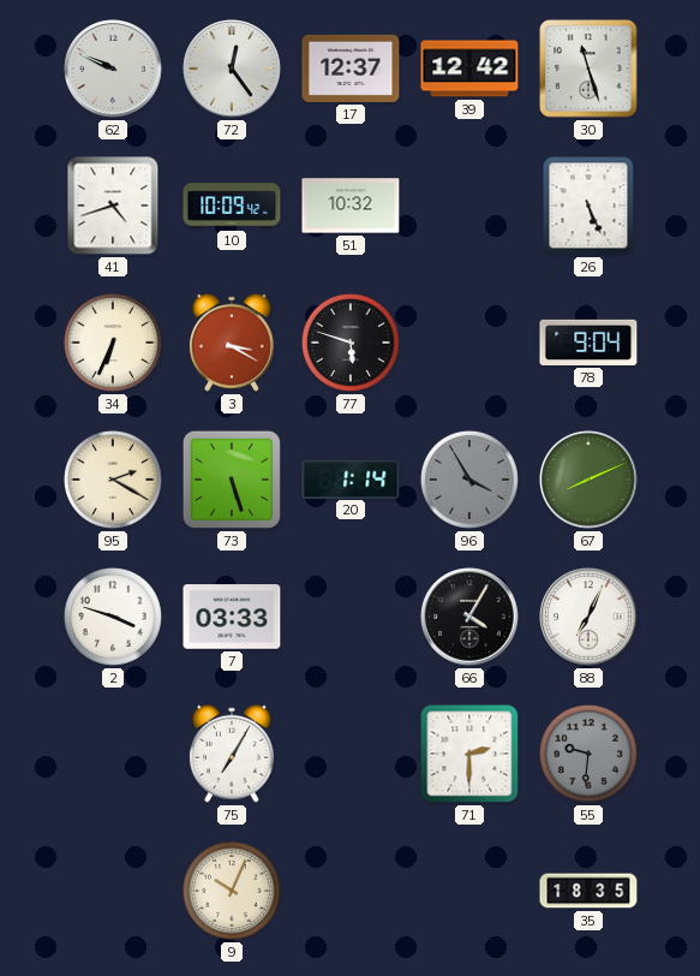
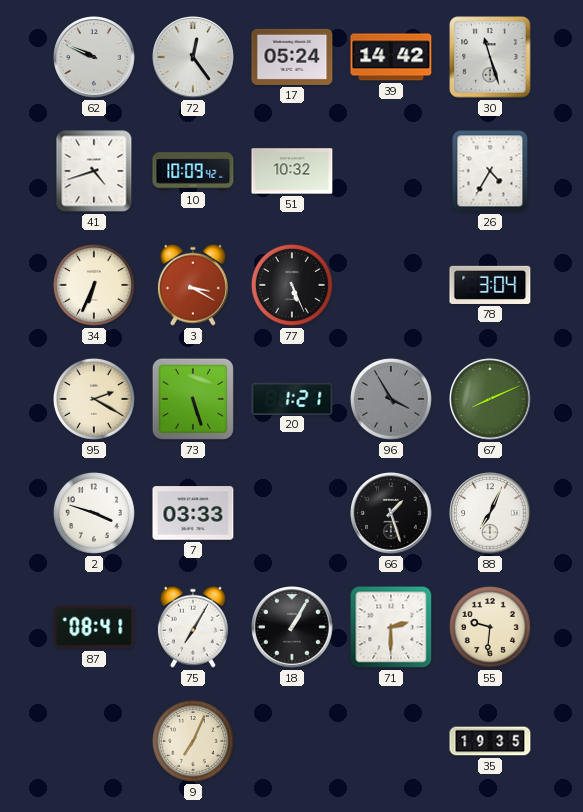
17: 12:37 -> 05:24
39: 12:42 -> 14:42
26: 5:26 -> 4:35
77: 5:48 -> 5:26
78: 9:04 -> 3:04
20: 1:14 -> 1:21
66: 4:05 -> 1:27
87: none -> 08:41
18: none -> 1:05
55 dial: grey -> cream
9: 10:04 -> 7:04
35: 18:35 -> 19:35
